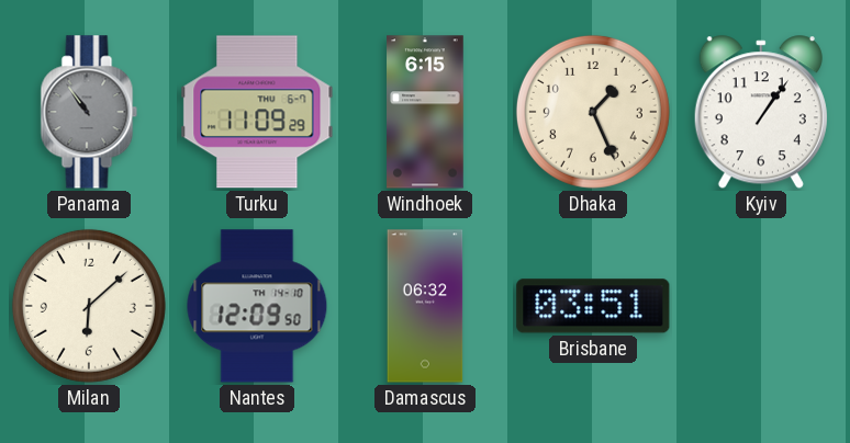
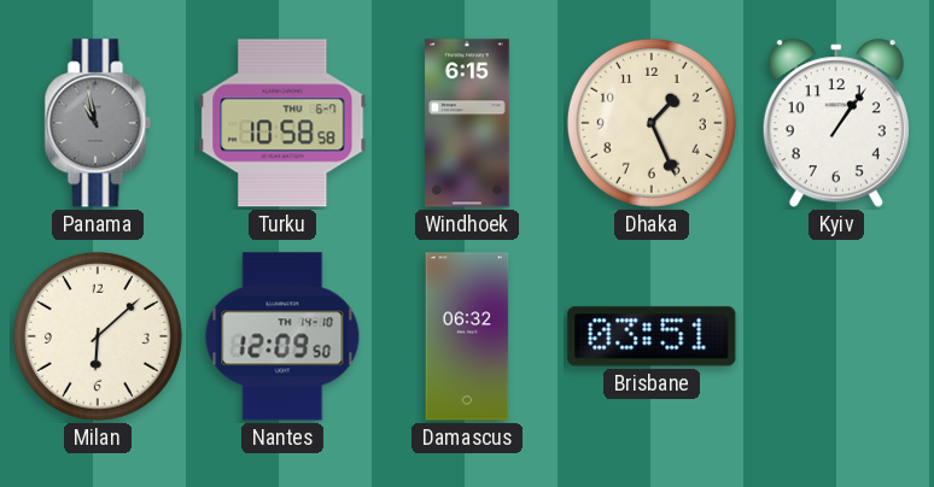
Panama: 10:54 -> 10:58
Turku: 11:09 -> 10:58
